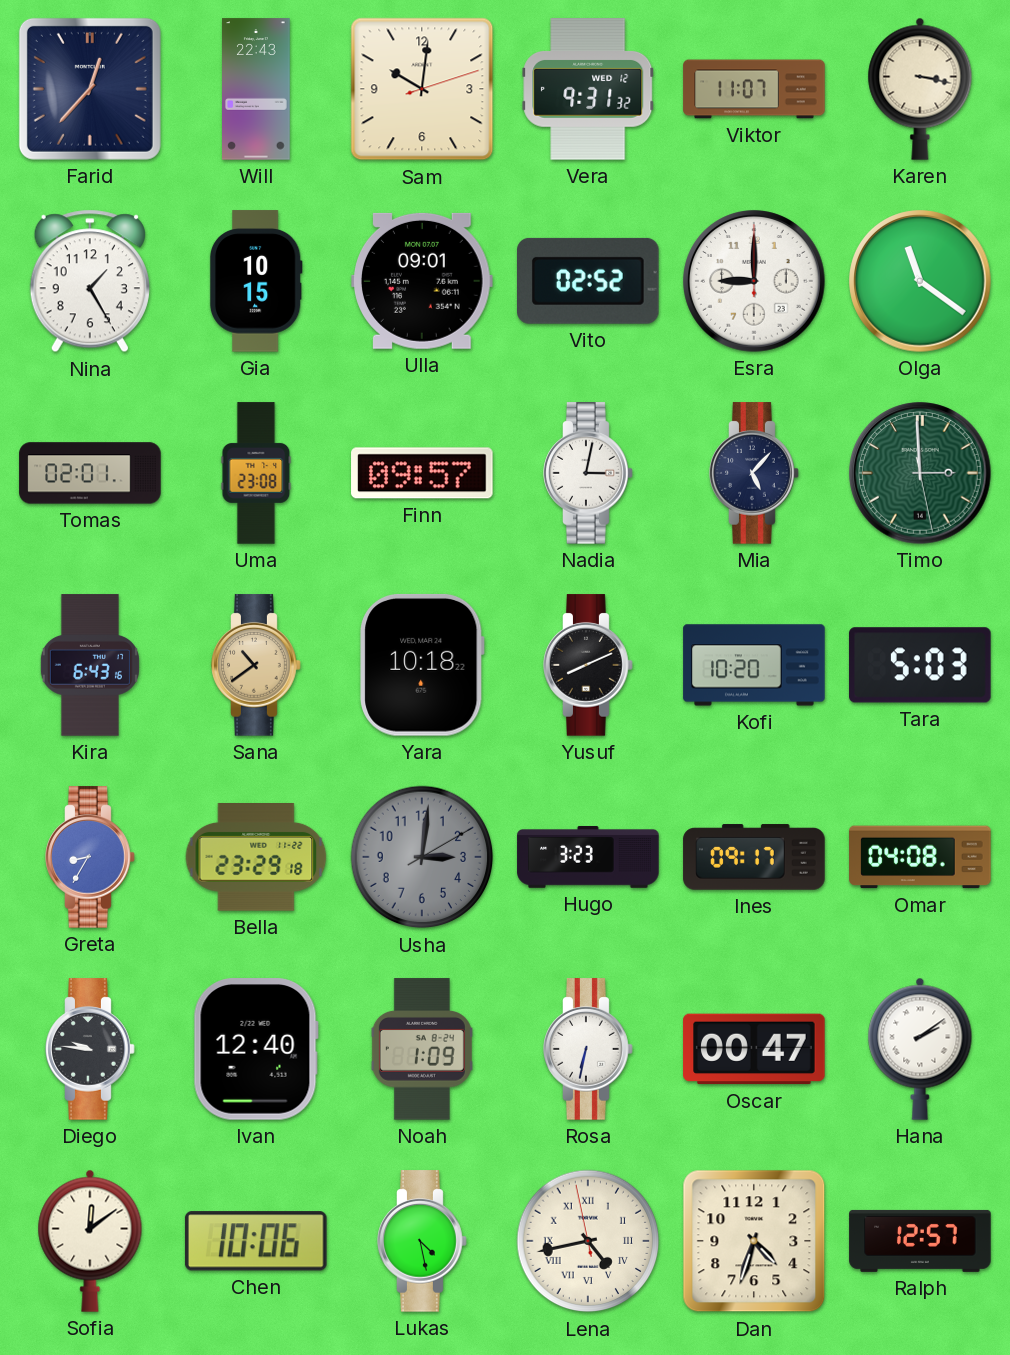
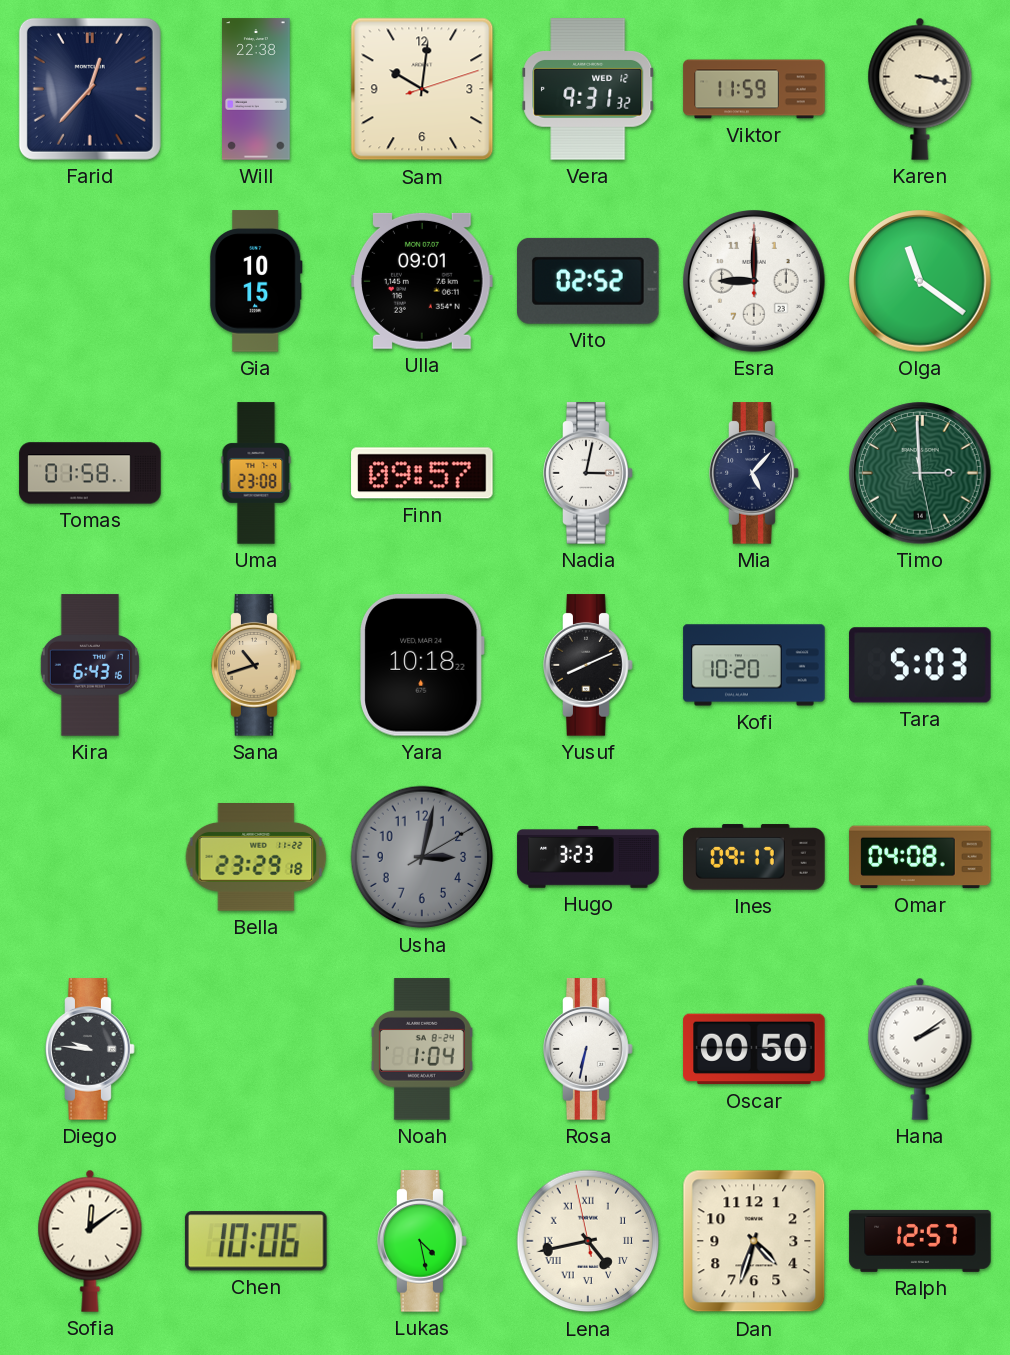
Will: 22:43 -> 22:38
Viktor: 11:07 -> 11:59
Nina: 1:25 -> none
Tomas: 02:01 -> 01:58
Sana: 10:39 -> 10:42
Greta: 8:35 -> none
Usha: 3:01 -> 3:02
Ivan: 12:40 -> none
Noah: 1:09 -> 1:04
Oscar: 00:47 -> 00:50
